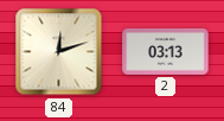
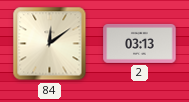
84: 12:12 -> 12:09
